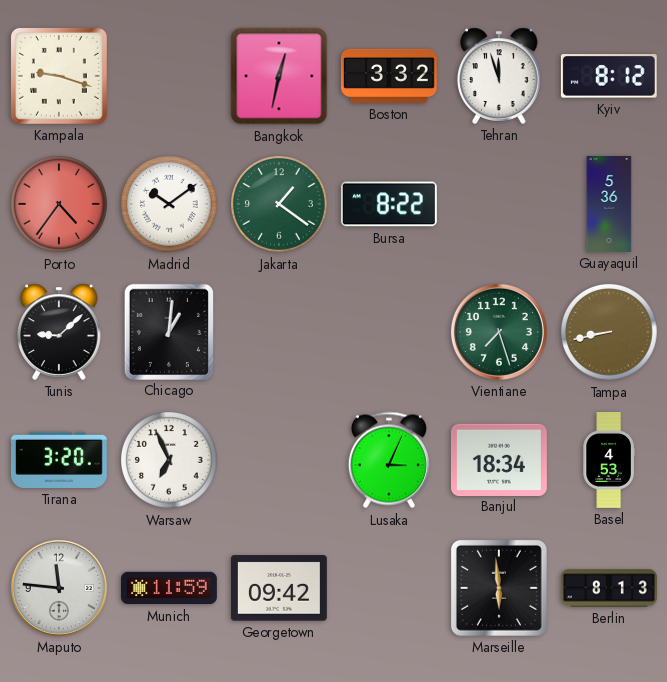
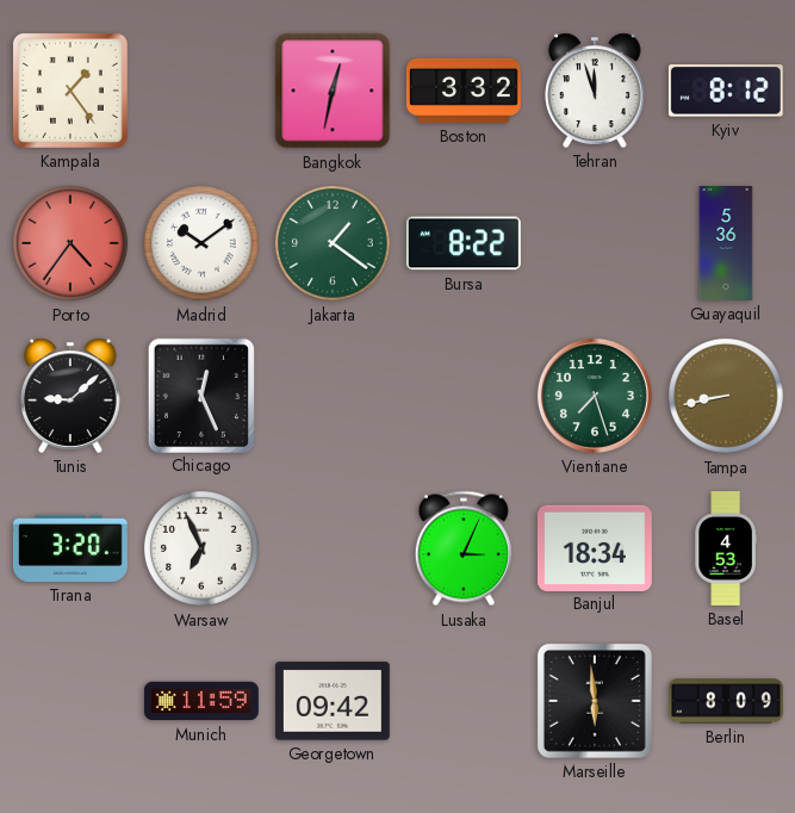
Kampala: 9:18 -> 1:24
Chicago: 1:01 -> 12:26
Maputo: 11:46 -> none
Berlin: 8:13 -> 8:09
